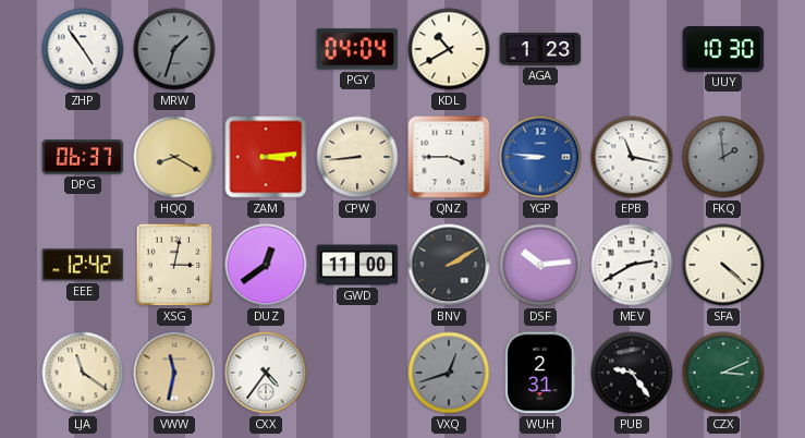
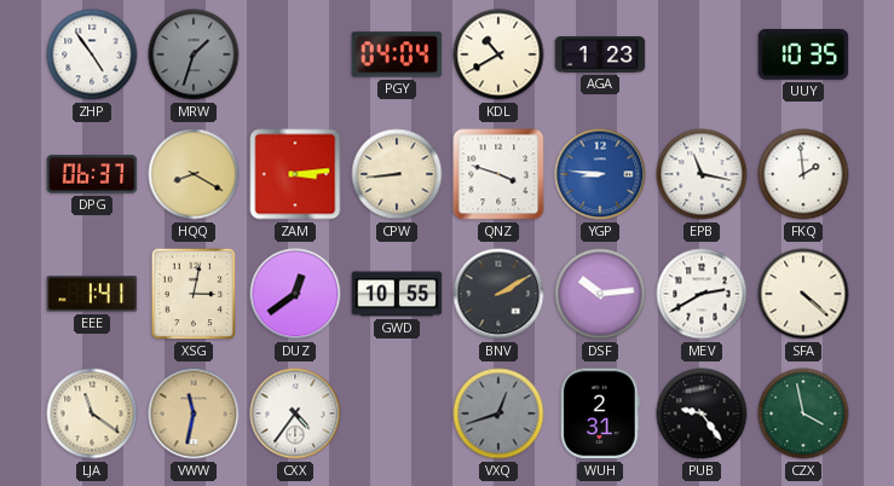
UUY: 10:30 -> 10:35
QNZ: 3:45 -> 3:48
FKQ dial: grey -> white
EEE: 12:42 -> 1:41
GWD: 11:00 -> 10:55
CZX: 3:11 -> 3:58
